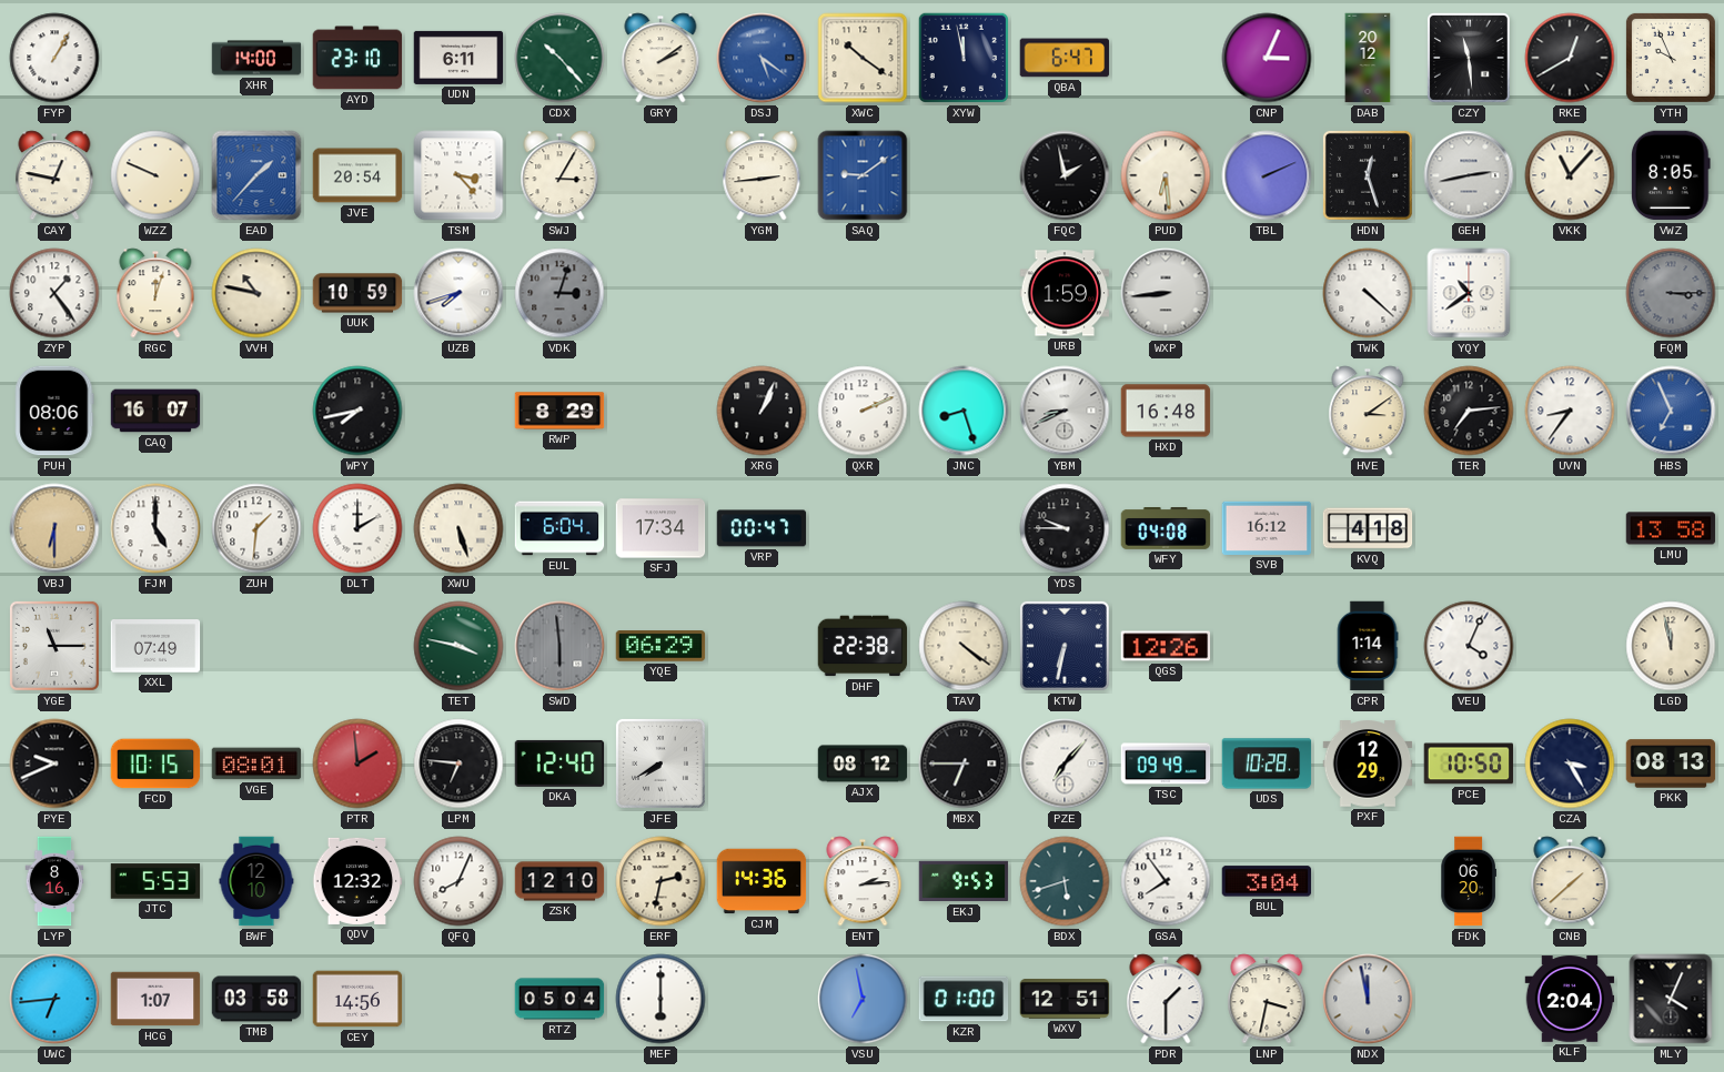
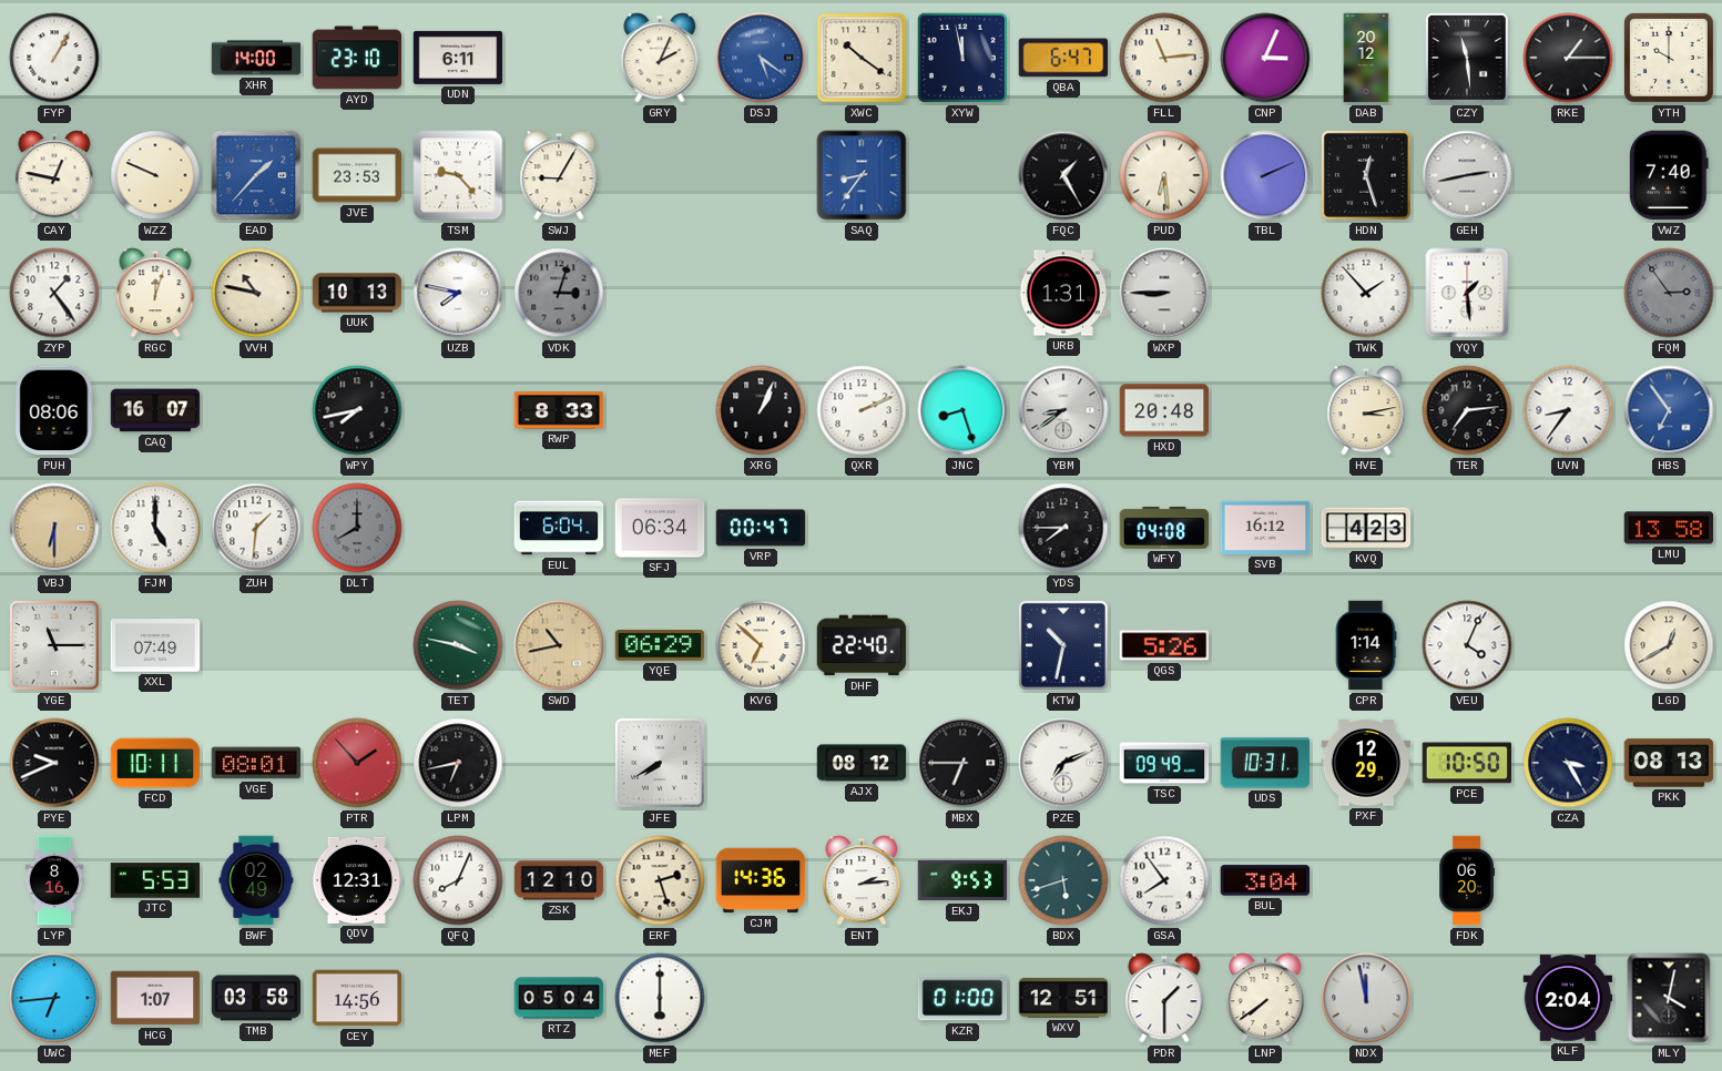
CDX: 10:23 -> none
GRY: 2:09 -> 2:04
FLL: none -> 11:14
RKE: 12:40 -> 1:15
YTH: 9:56 -> 10:00
JVE: 20:54 -> 23:53
TSM: 3:23 -> 9:23
SWJ: 3:05 -> 9:05
YGM: 2:44 -> none
SAQ: 9:09 -> 8:36
FQC: 1:58 -> 1:25
VKK: 11:07 -> none
VWZ: 8:05 -> 7:40
UUK: 10:59 -> 10:13
UZB: 7:42 -> 7:47
URB: 1:59 -> 1:31
WXP: 8:44 -> 8:45
TWK: 4:22 -> 1:53
YQY: 10:39 -> 1:29
FQM: 3:15 -> 2:54
RWP: 8:29 -> 8:33
YBM: 8:41 -> 8:39
HXD: 16:48 -> 20:48
HVE: 3:09 -> 3:13
HBS: 6:56 -> 6:54
DLT: 2:00 -> 8:00
DLT dial: white -> grey
XWU: 5:27 -> none
SFJ: 17:34 -> 06:34
YDS: 9:45 -> 7:45
KVQ: 4:18 -> 4:23
SWD: 5:59 -> 10:43
SWD dial: grey -> champagne
KVG: none -> 6:52
DHF: 22:38 -> 22:40
TAV: 4:21 -> none
KTW: 6:32 -> 10:32
QGS: 12:26 -> 5:26
LGD: 11:58 -> 12:40
FCD: 10:15 -> 10:11
PTR: 1:59 -> 1:53
LPM: 6:46 -> 6:43
DKA: 12:40 -> none
PZE: 7:07 -> 7:11
UDS: 10:28 -> 10:31
BWF: 12:10 -> 02:49
QDV: 12:32 -> 12:31
ERF: 2:32 -> 2:27
CNB: 1:38 -> none
VSU: 6:58 -> none
LNP: 3:32 -> 7:39
MLY: 4:04 -> 4:02
